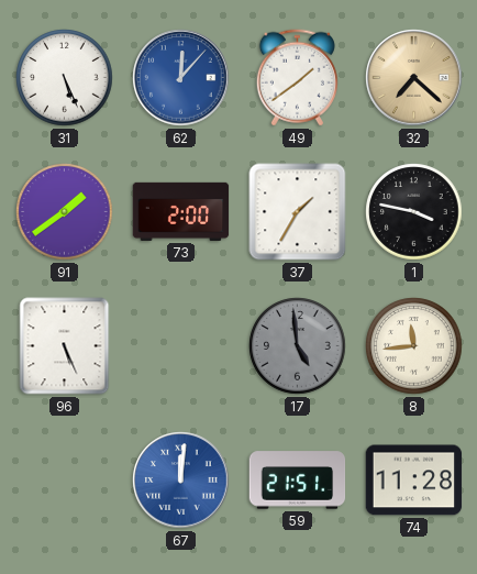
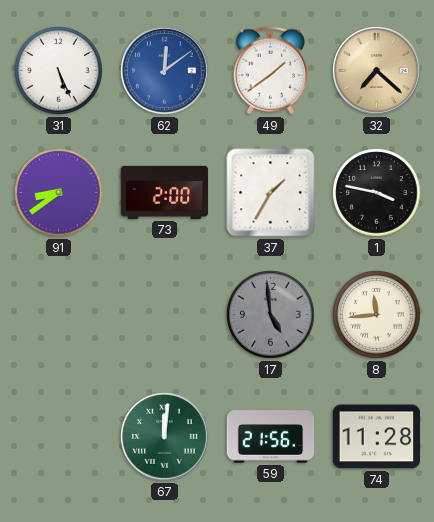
62: 12:07 -> 12:09
91: 1:39 -> 8:39
96: 5:26 -> none
67 dial: blue -> green
59: 21:51 -> 21:56
